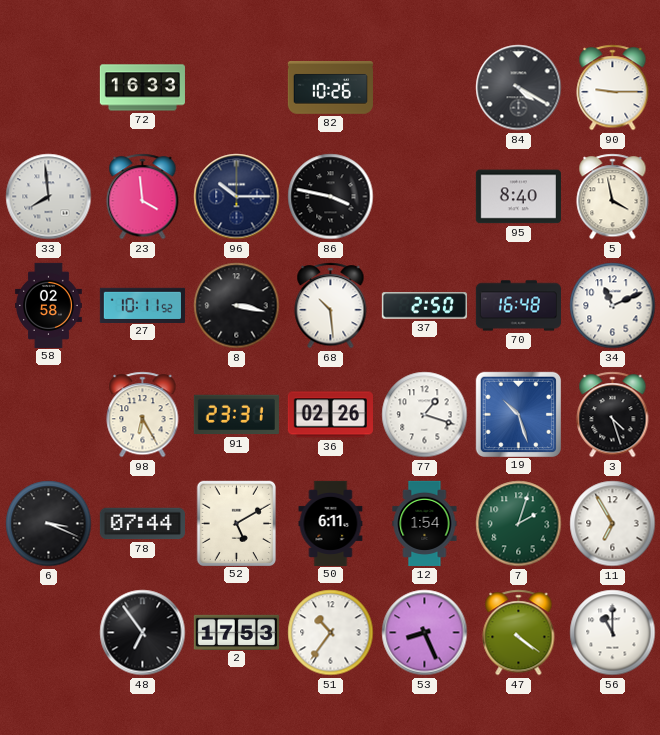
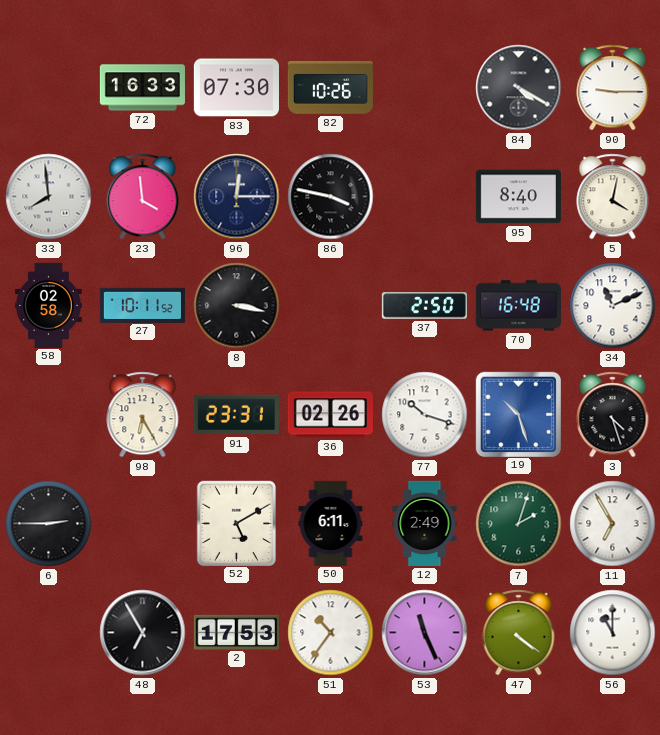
83: none -> 07:30
96: 10:15 -> 12:15
5: 3:58 -> 4:02
68: 10:29 -> none
77: 1:18 -> 10:18
6: 3:19 -> 2:45
78: 07:44 -> none
12: 1:54 -> 2:49
48: 6:54 -> 6:55
53: 8:26 -> 11:26
